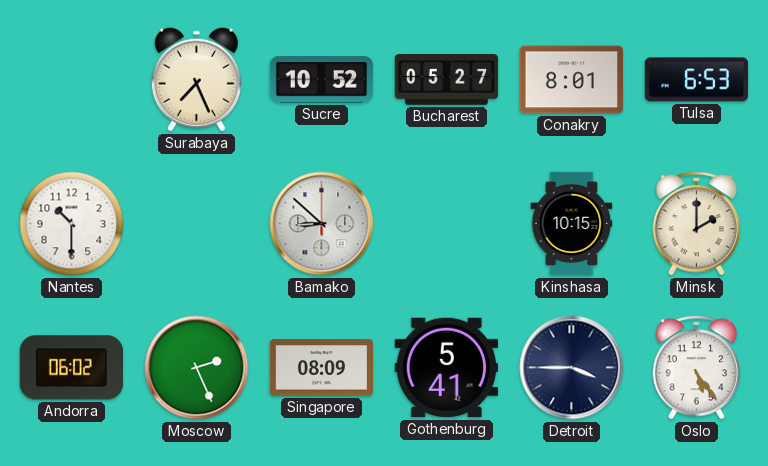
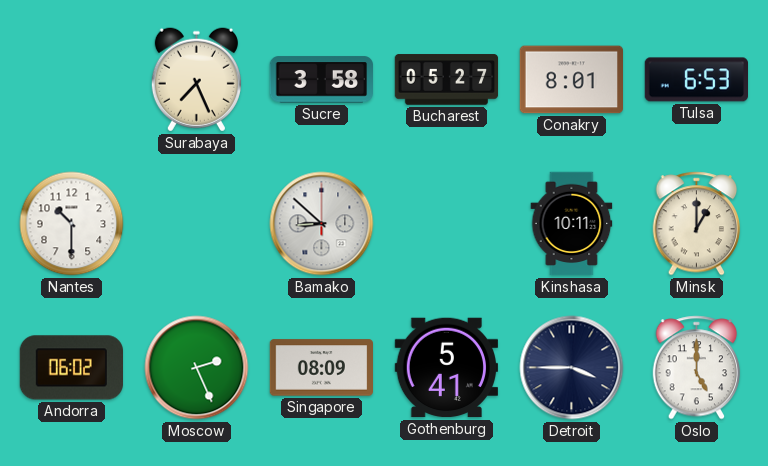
Sucre: 10:52 -> 3:58
Kinshasa: 10:15 -> 10:11
Minsk: 2:00 -> 1:00
Oslo: 5:24 -> 5:00
